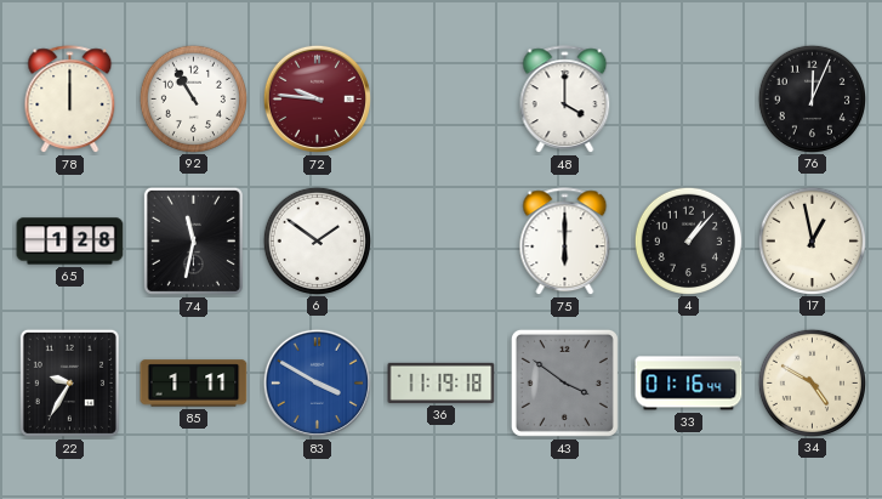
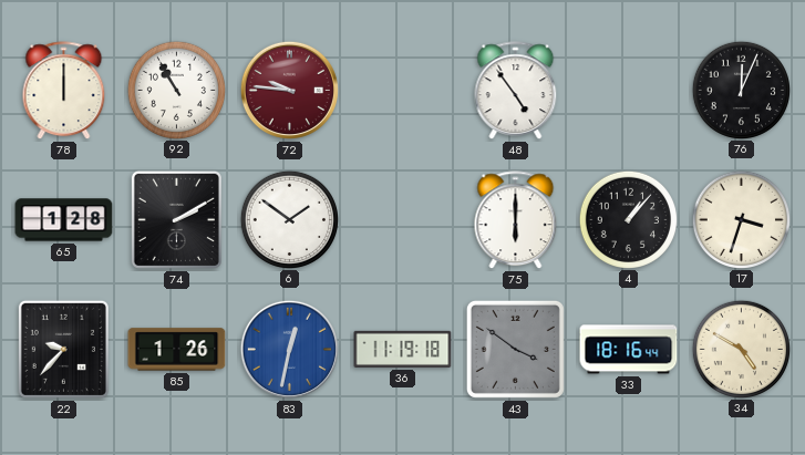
48: 4:00 -> 4:54
74: 11:32 -> 2:10
17: 12:58 -> 3:33
22: 9:35 -> 9:37
85: 1:11 -> 1:26
83: 3:50 -> 12:32
33: 01:16 -> 18:16
